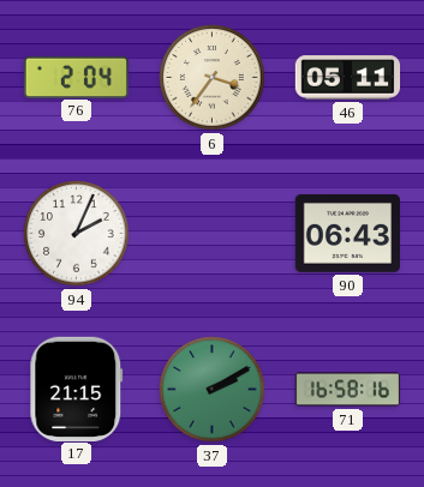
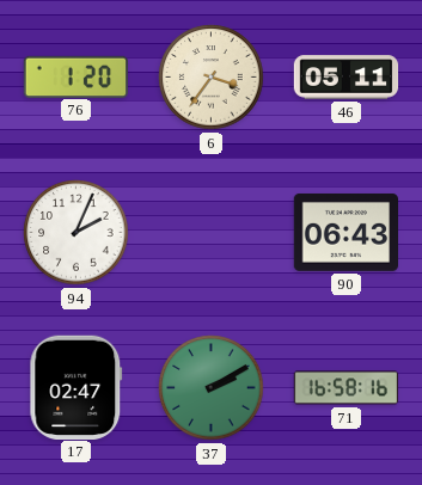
76: 2:04 -> 1:20
17: 21:15 -> 02:47
